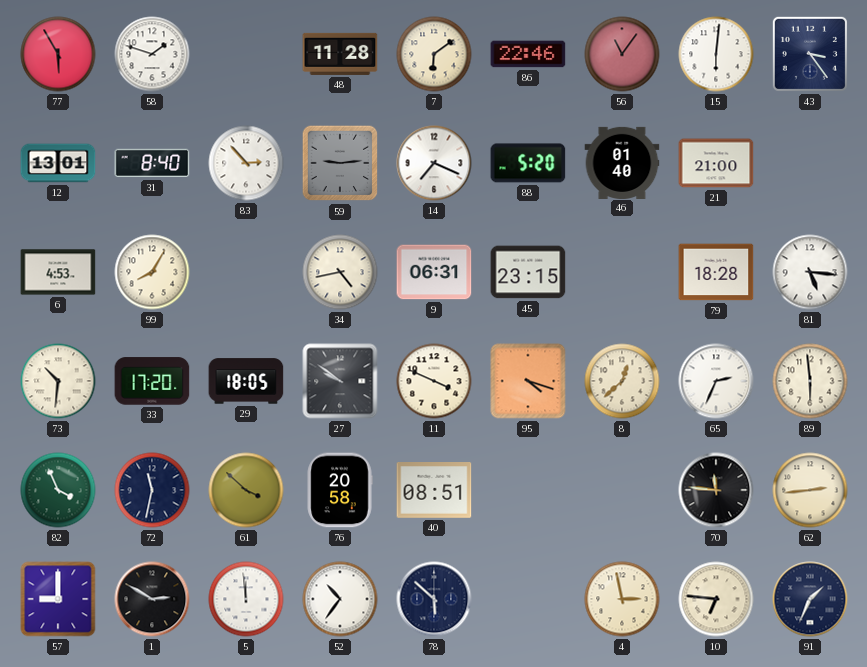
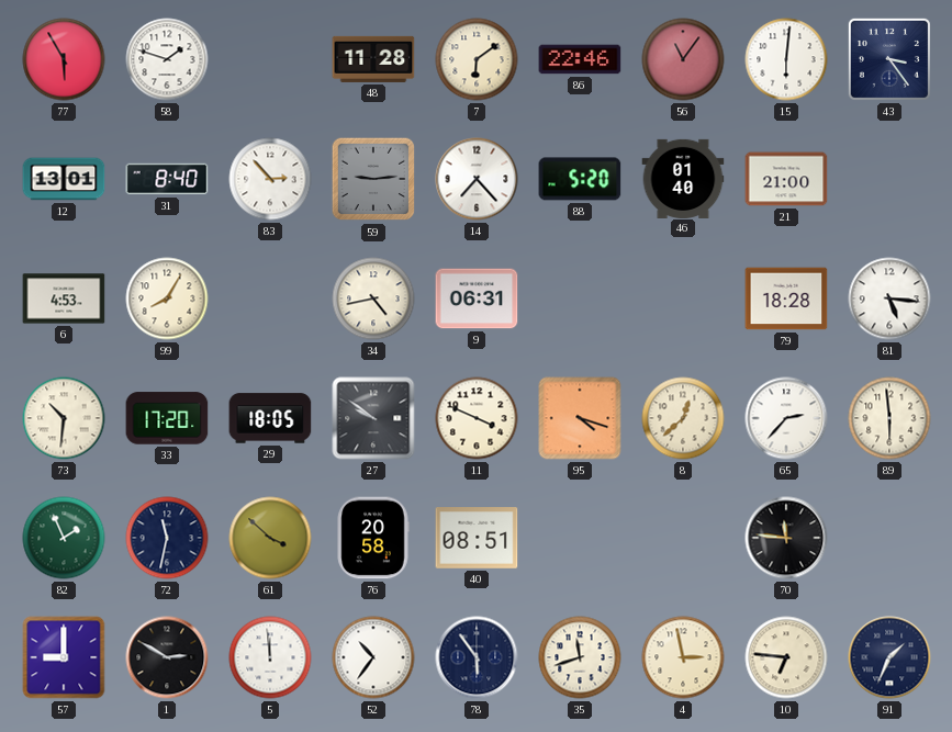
14: 7:19 -> 7:23
45: 23:15 -> none
65: 2:34 -> 2:37
82: 3:56 -> 1:56
62: 2:44 -> none
78: 5:52 -> 5:54
35: none -> 11:42
